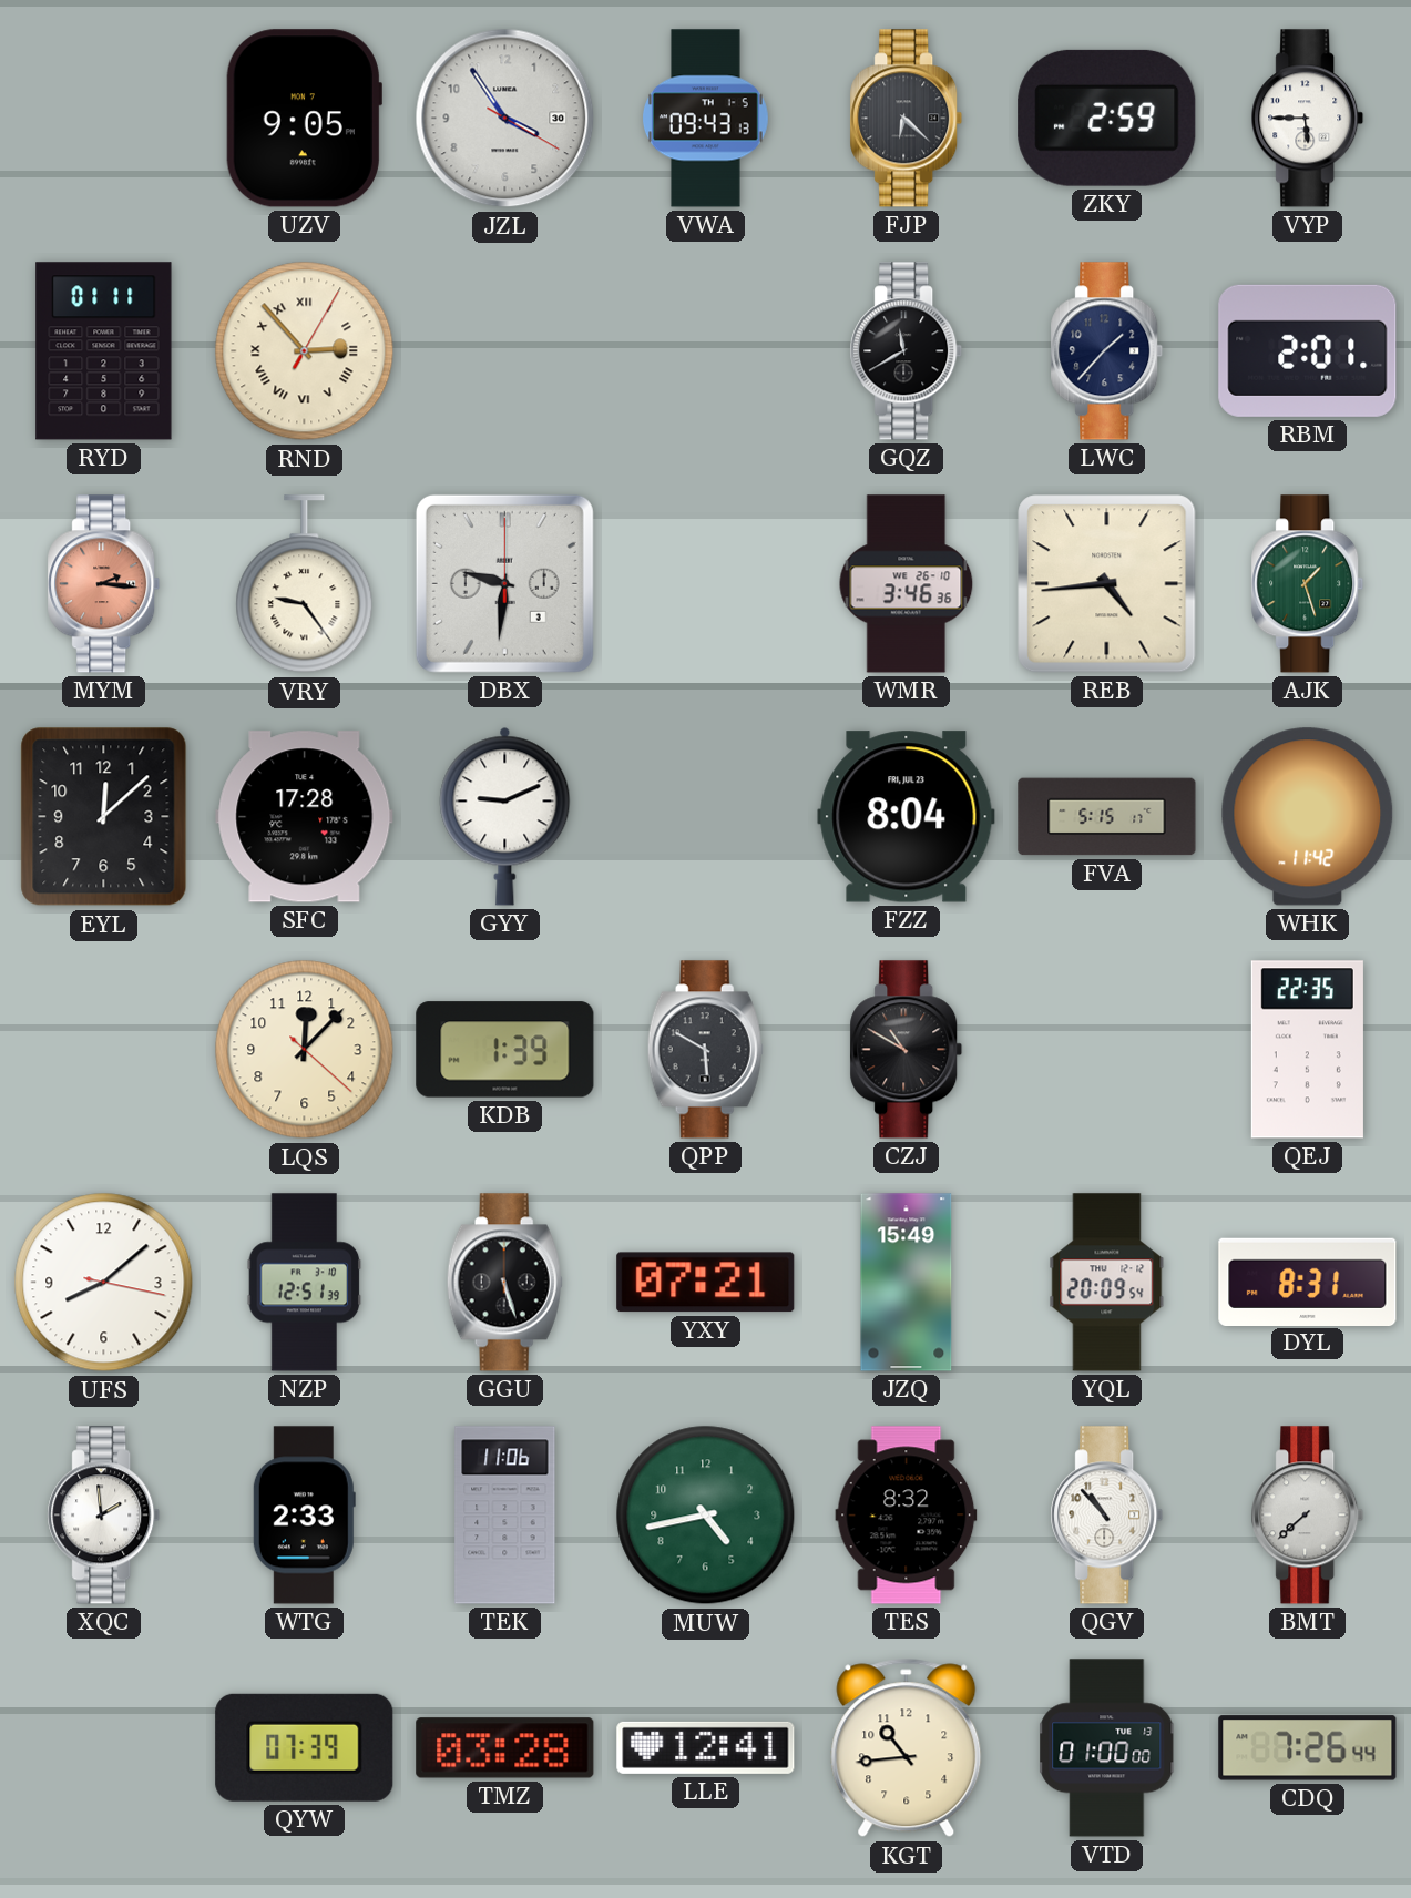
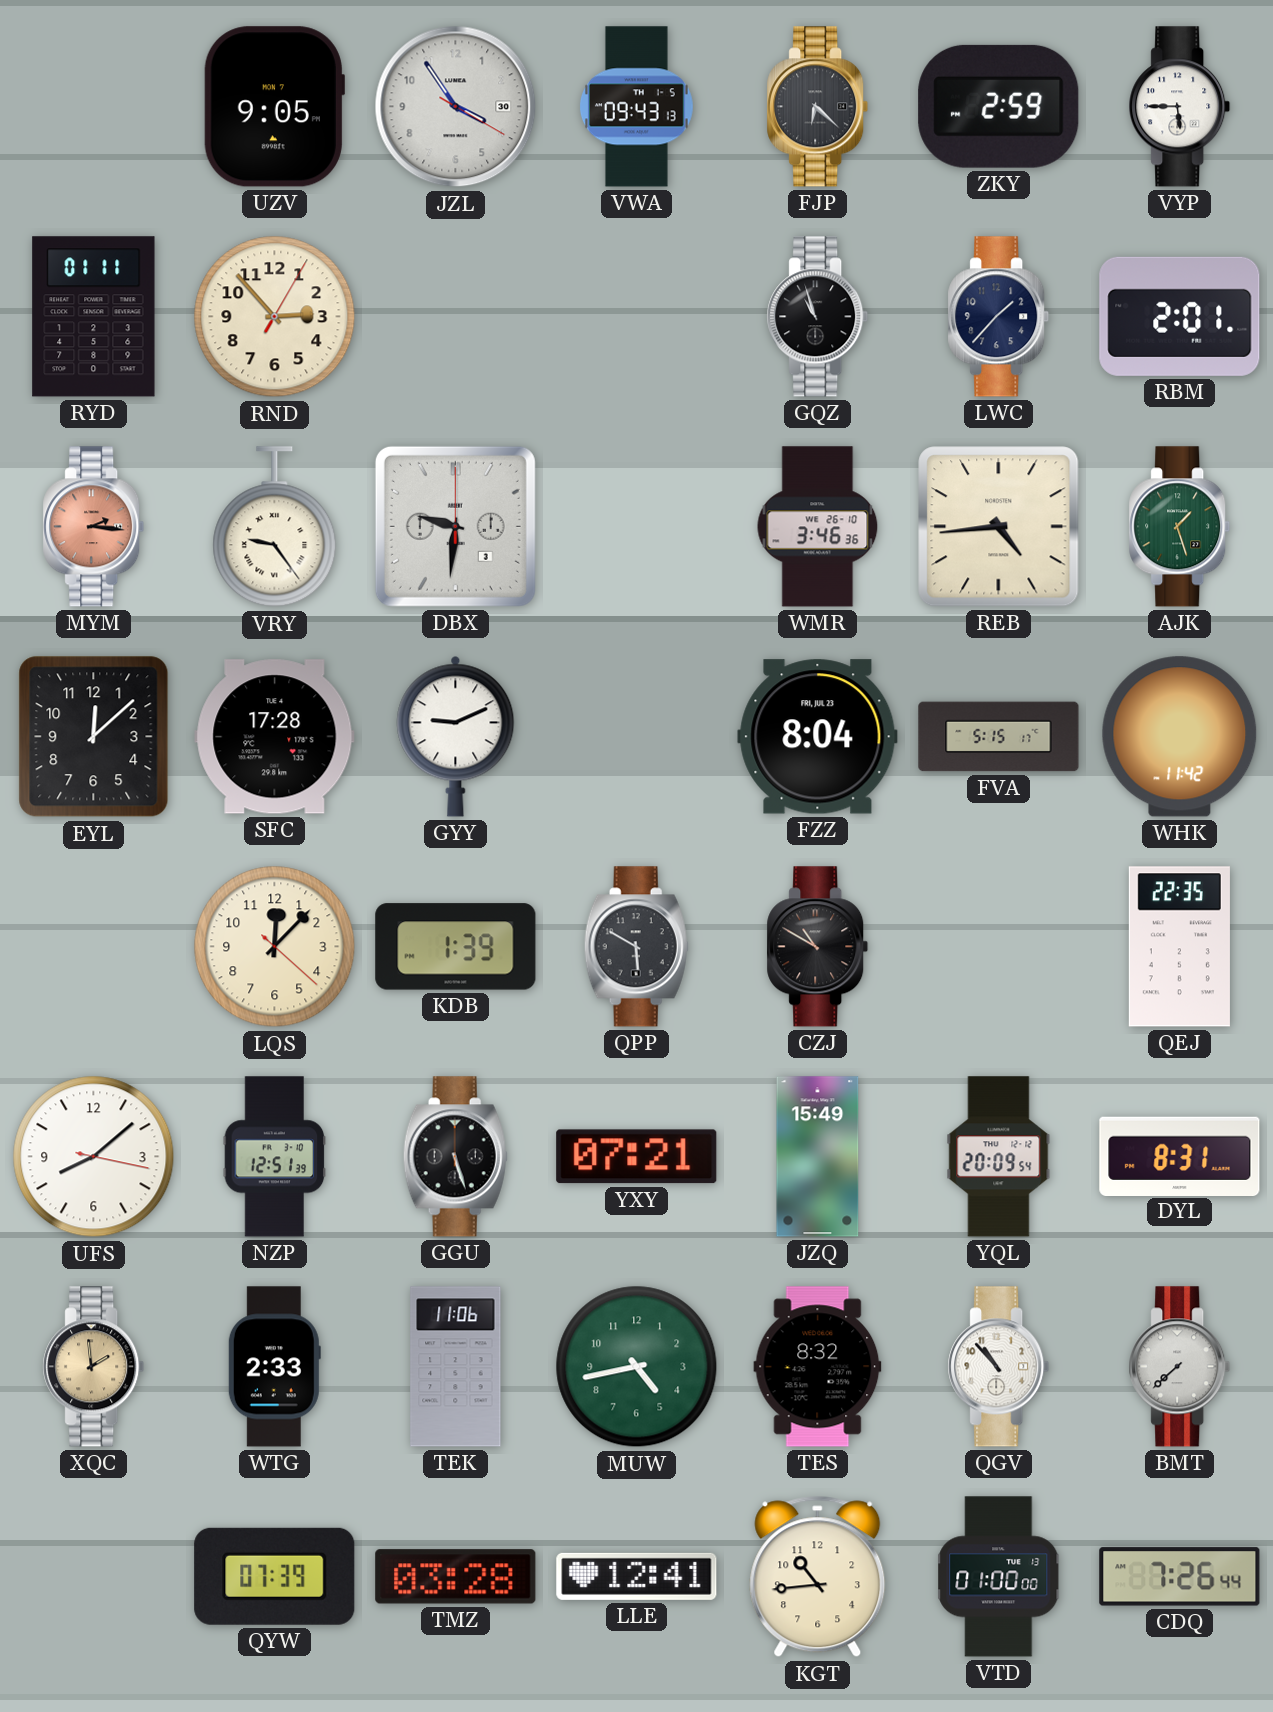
RND numerals: Roman -> Arabic
GQZ: 11:40 -> 10:57
XQC dial: white -> champagne
